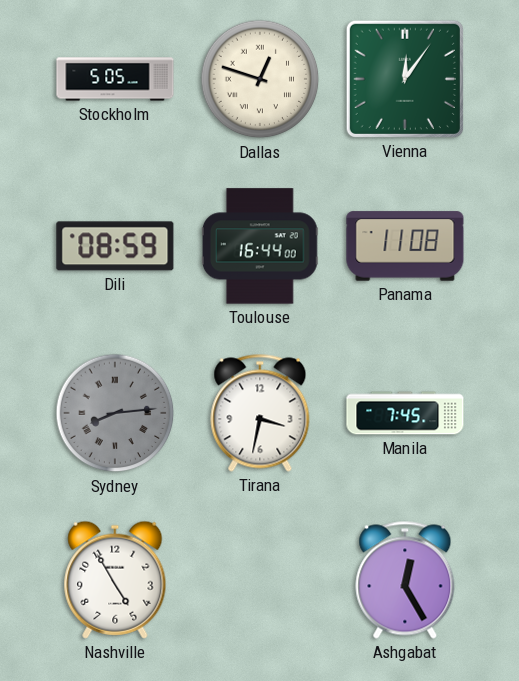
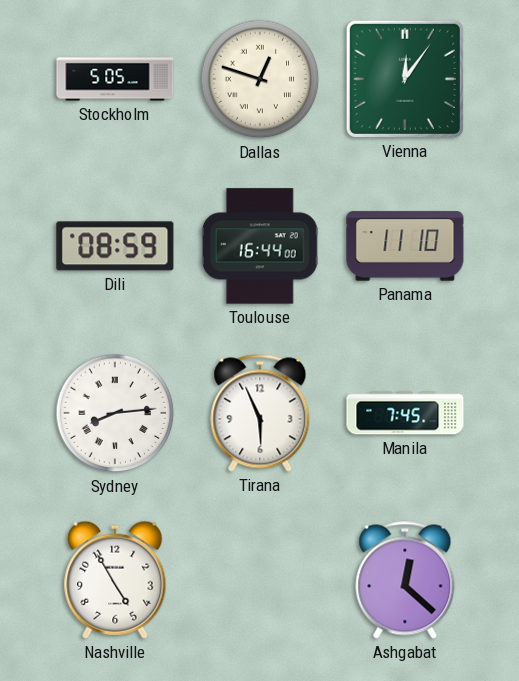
Panama: 11:08 -> 11:10
Sydney dial: grey -> white
Tirana: 3:32 -> 5:56
Ashgabat: 12:25 -> 12:22
